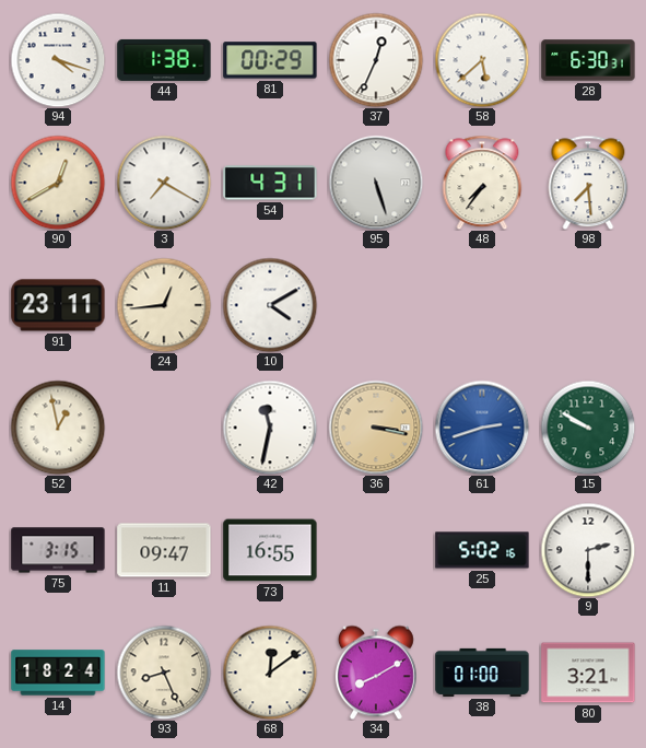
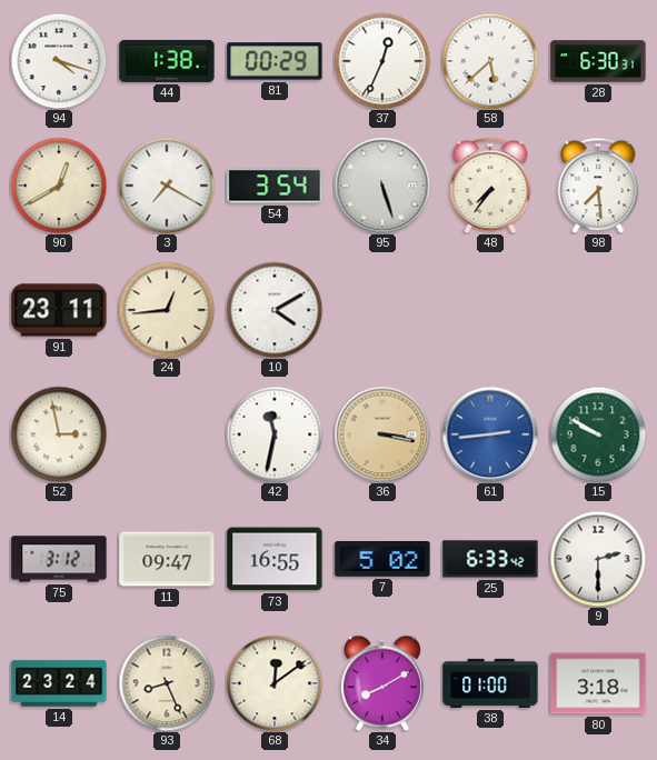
54: 4:31 -> 3:54
52: 12:58 -> 2:58
61: 2:42 -> 2:44
75: 3:15 -> 3:12
7: none -> 5:02
25: 5:02 -> 6:33
14: 18:24 -> 23:24
80: 3:21 -> 3:18
